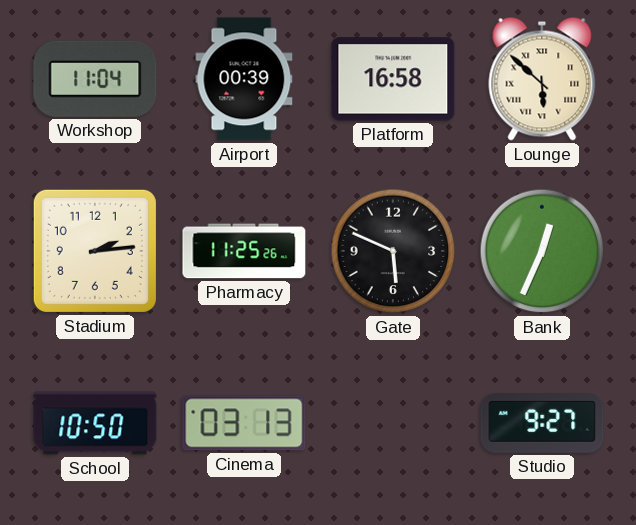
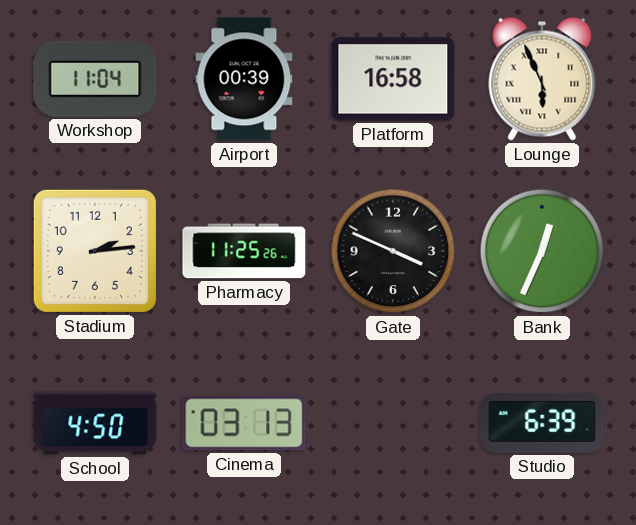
Lounge: 5:52 -> 5:56
Gate: 5:49 -> 3:49
School: 10:50 -> 4:50
Studio: 9:27 -> 6:39
